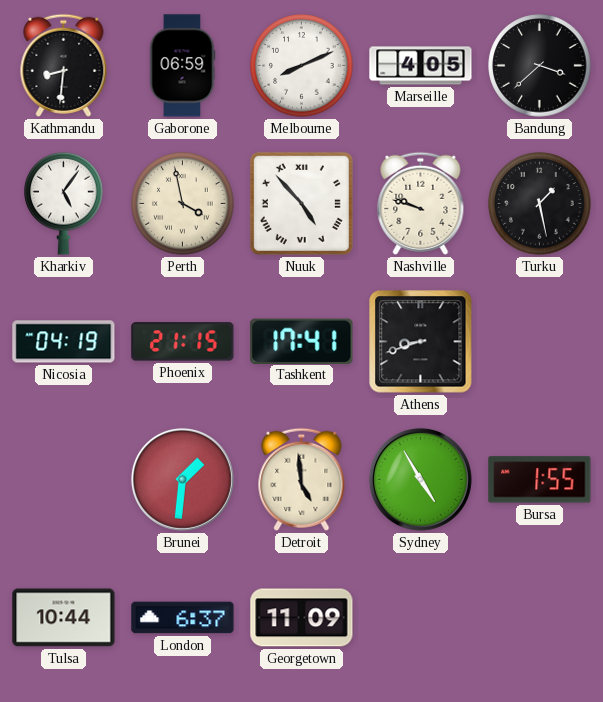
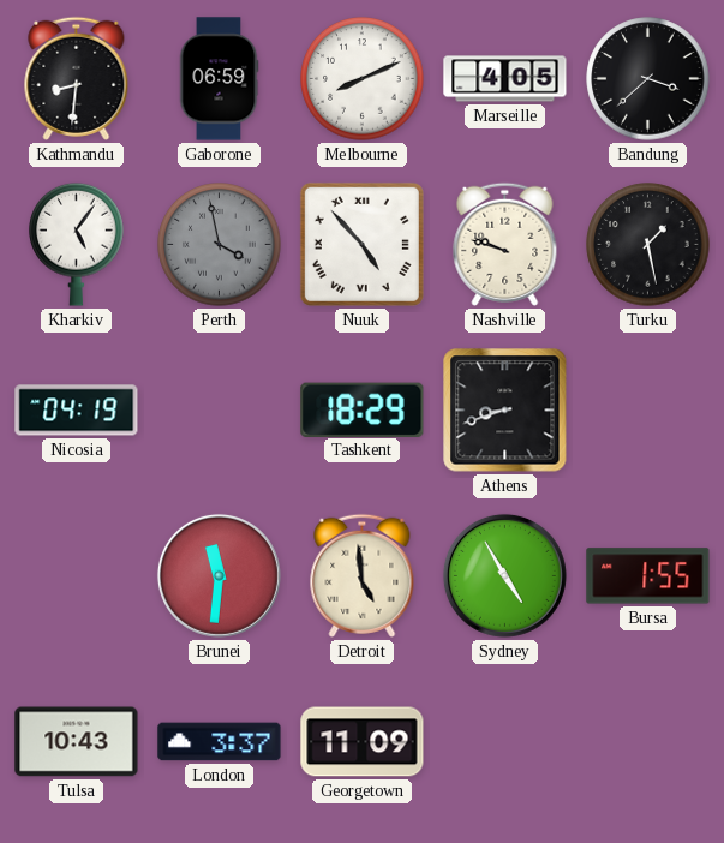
Perth dial: cream -> grey
Phoenix: 21:15 -> none
Tashkent: 17:41 -> 18:29
Brunei: 1:31 -> 11:31
Tulsa: 10:44 -> 10:43
London: 6:37 -> 3:37
